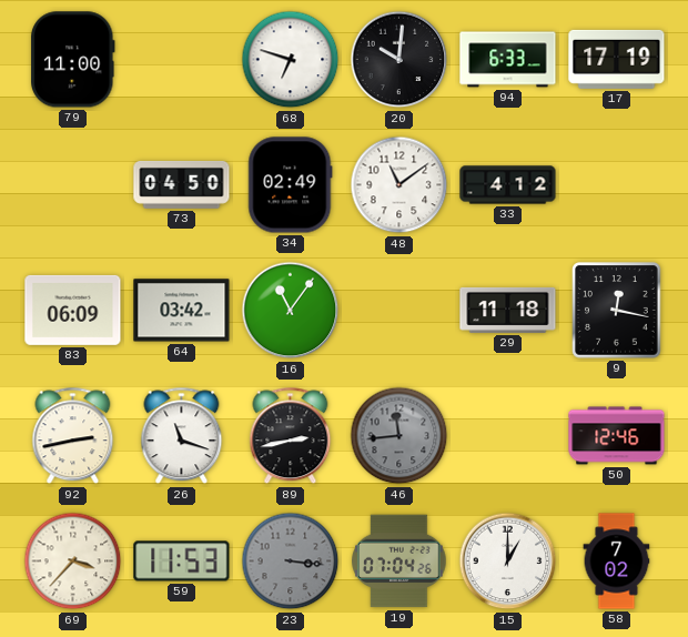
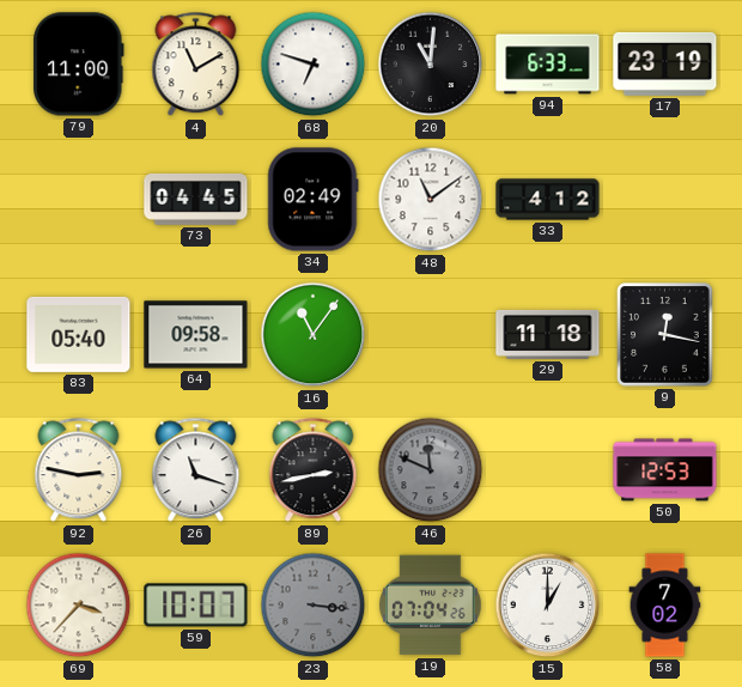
4: none -> 11:10
20: 10:01 -> 11:01
17: 17:19 -> 23:19
73: 04:50 -> 04:45
83: 06:09 -> 05:40
64: 03:42 -> 09:58
92: 2:43 -> 2:47
46: 11:44 -> 11:49
50: 12:46 -> 12:53
59: 11:53 -> 10:07
